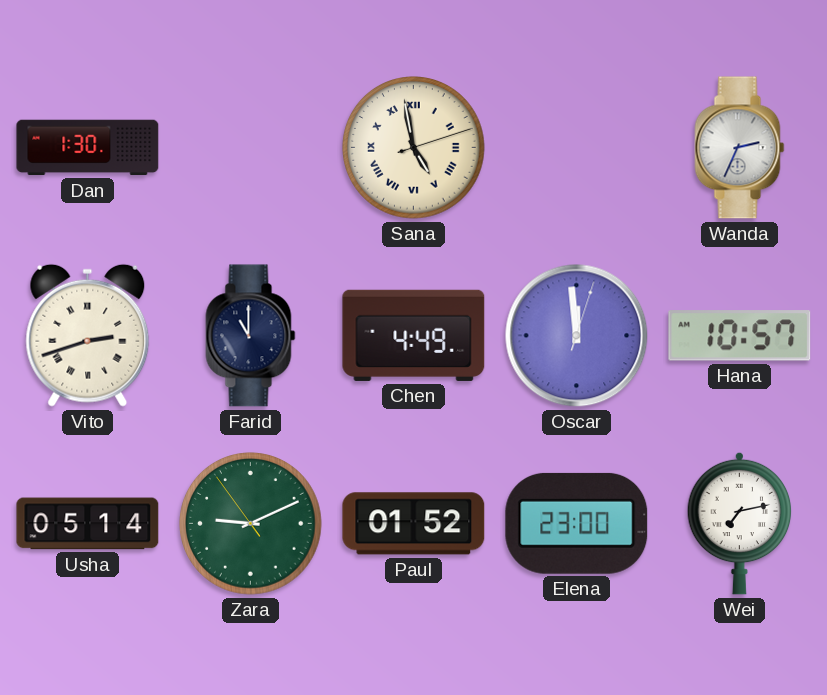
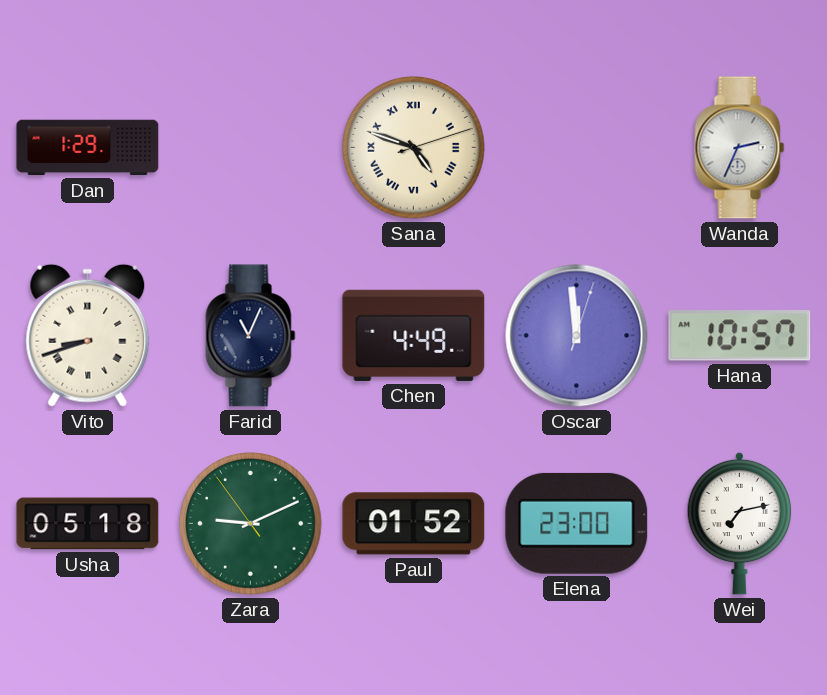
Dan: 1:30 -> 1:29
Sana: 4:58 -> 4:48
Vito: 2:42 -> 8:42
Farid: 11:00 -> 11:04
Usha: 05:14 -> 05:18
